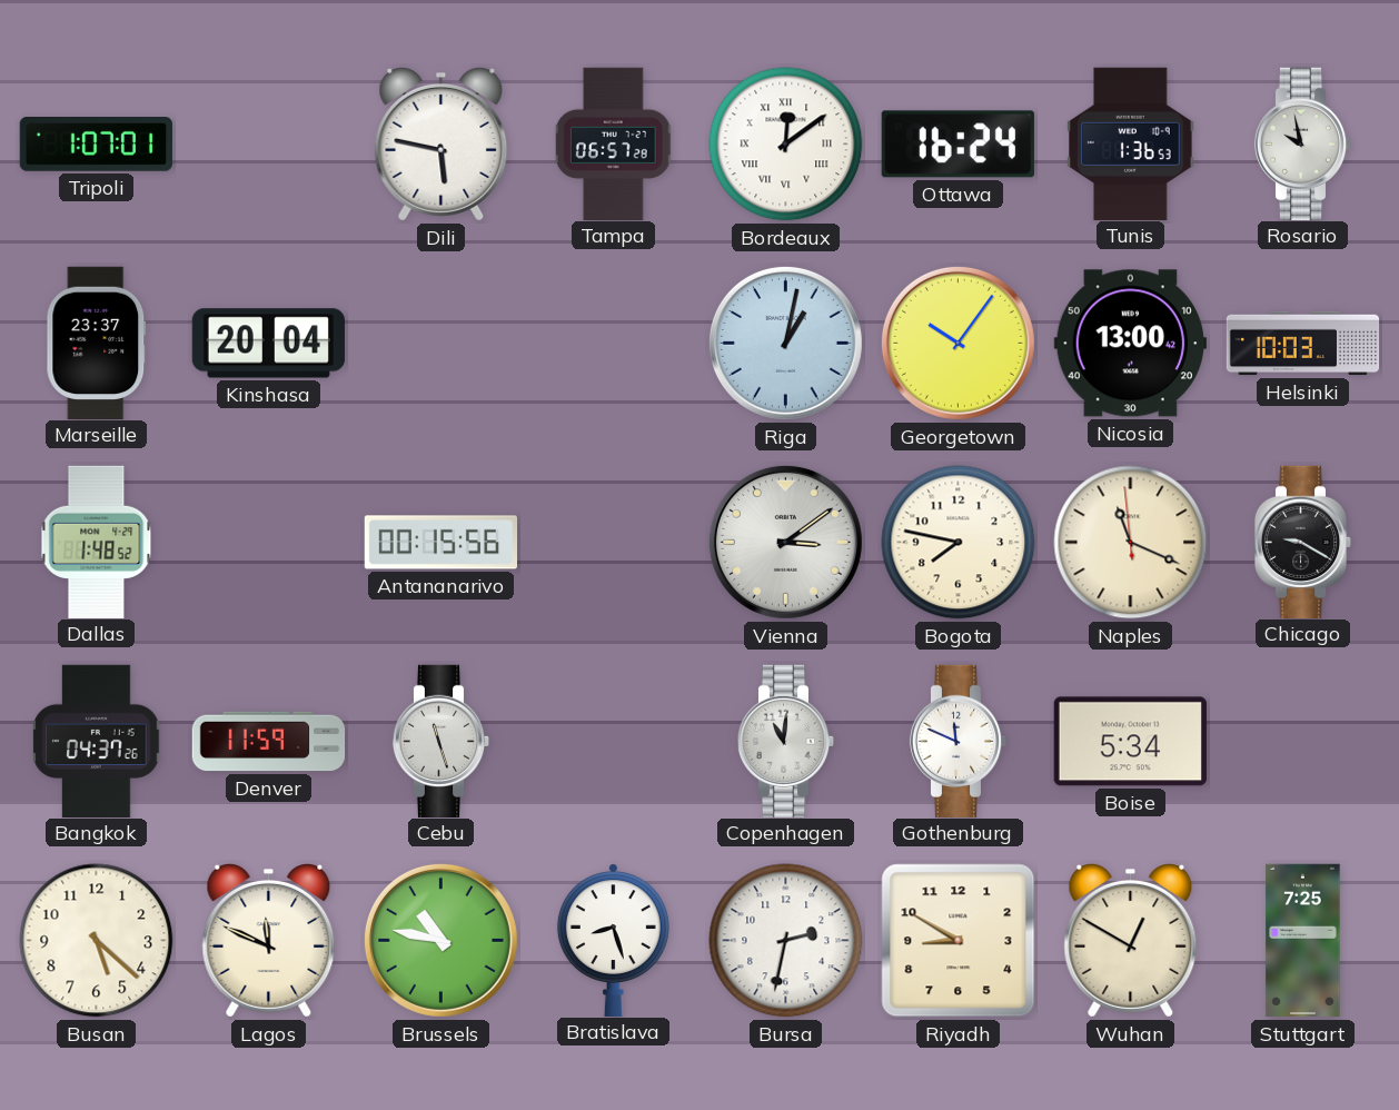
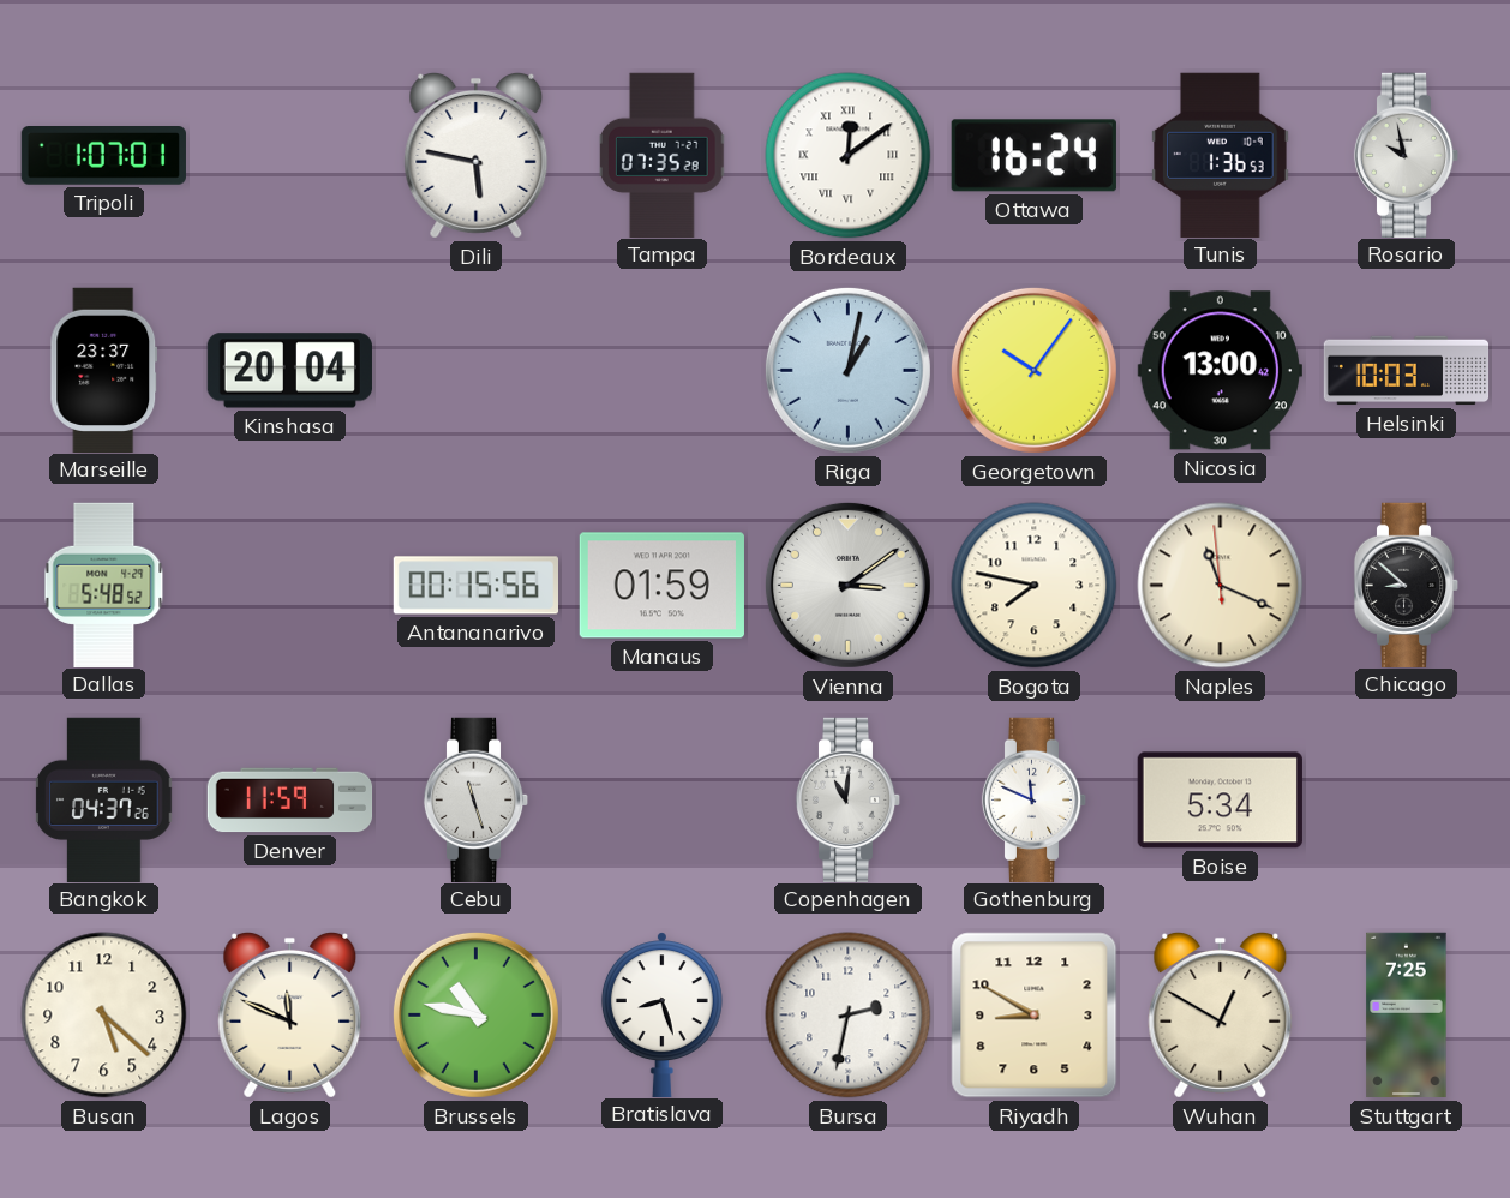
Tampa: 06:57 -> 07:35
Dallas: 1:48 -> 5:48
Manaus: none -> 01:59
Chicago: 9:20 -> 8:52
